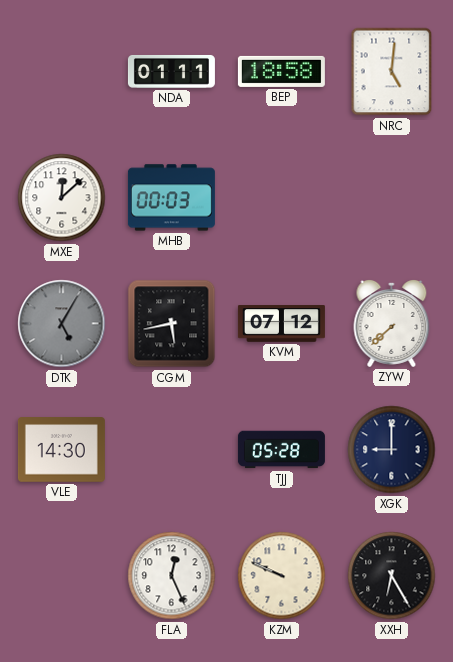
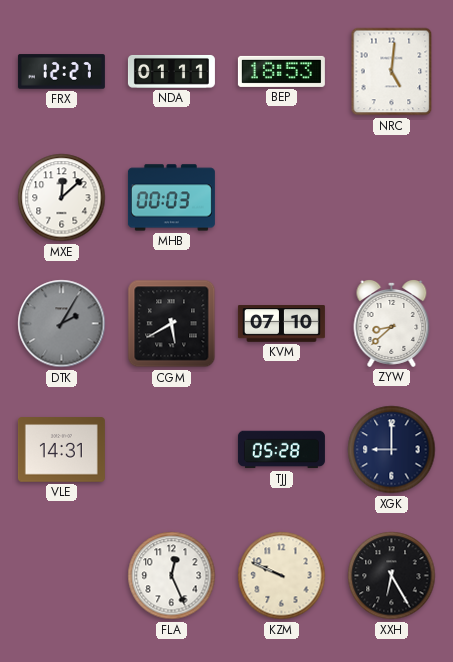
FRX: none -> 12:27
BEP: 18:58 -> 18:53
DTK: 5:05 -> 2:05
CGM: 5:43 -> 5:40
KVM: 07:12 -> 07:10
ZYW: 7:38 -> 8:38
VLE: 14:30 -> 14:31
